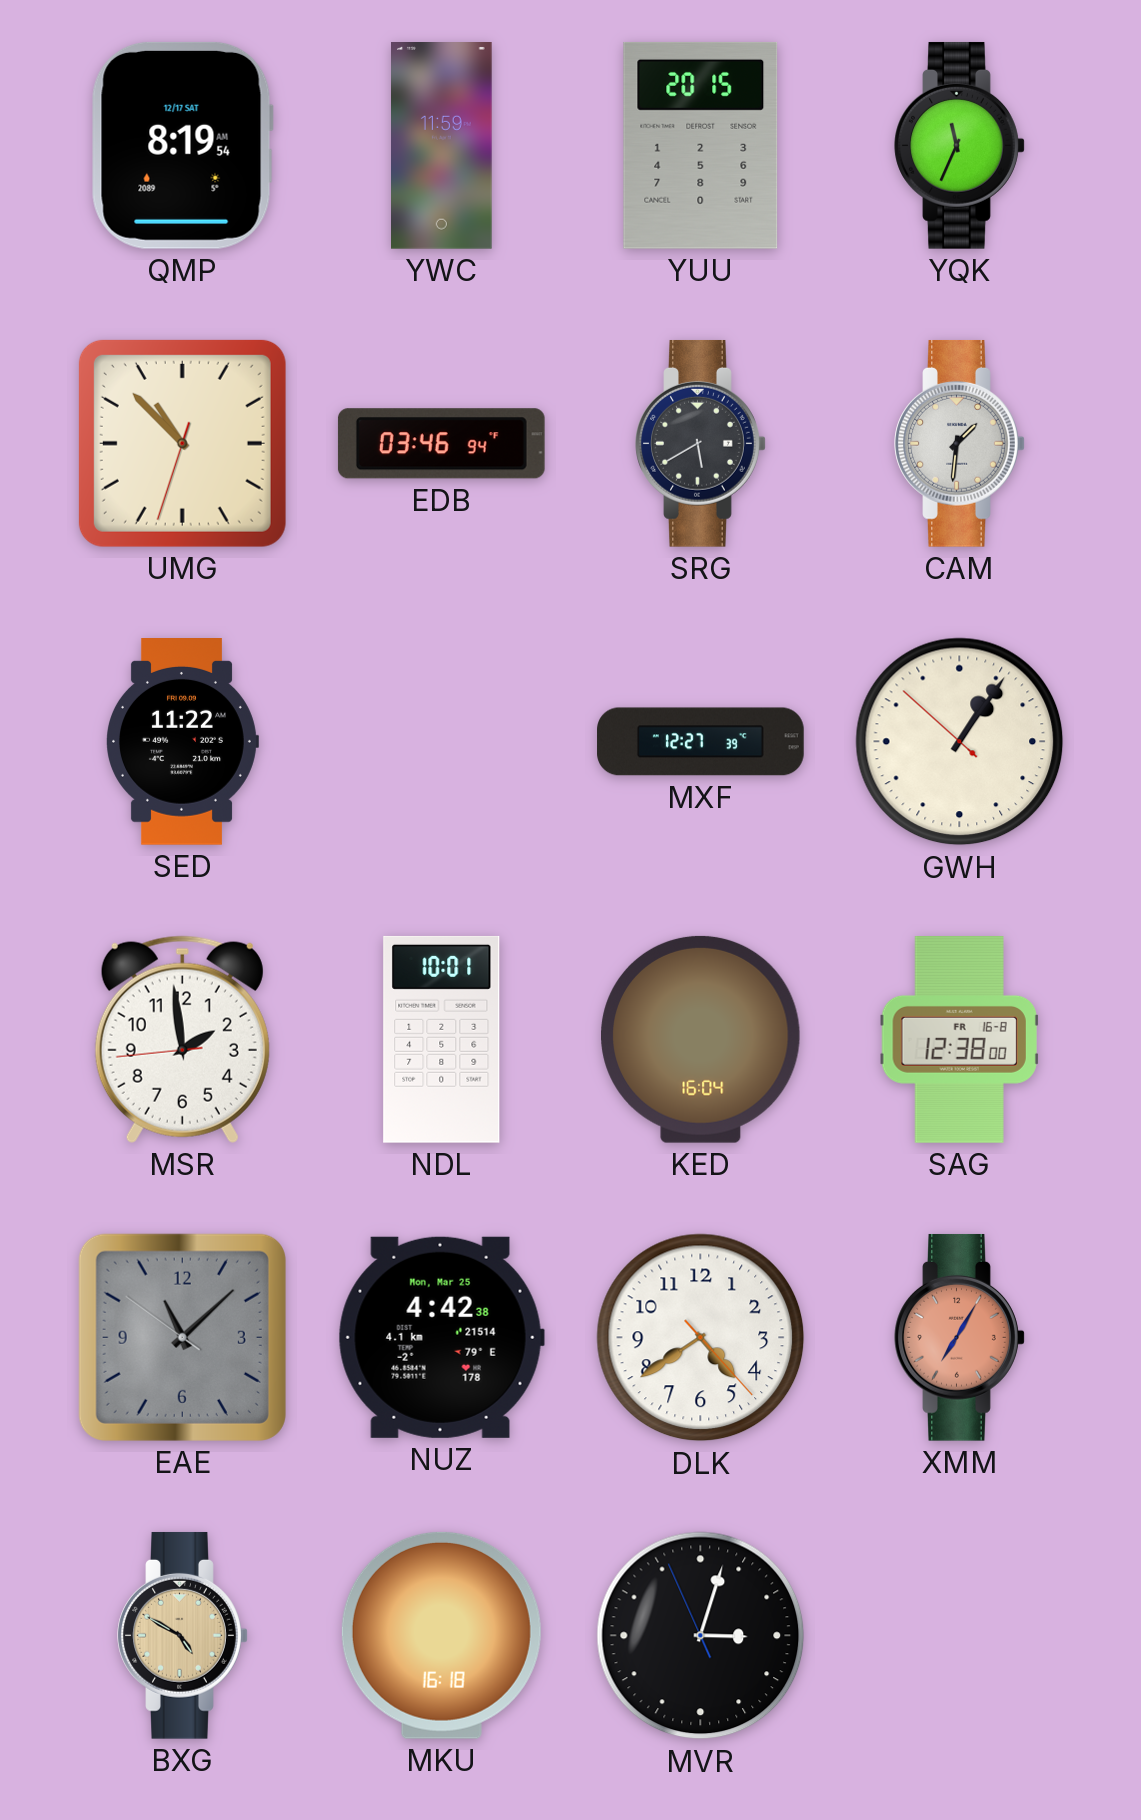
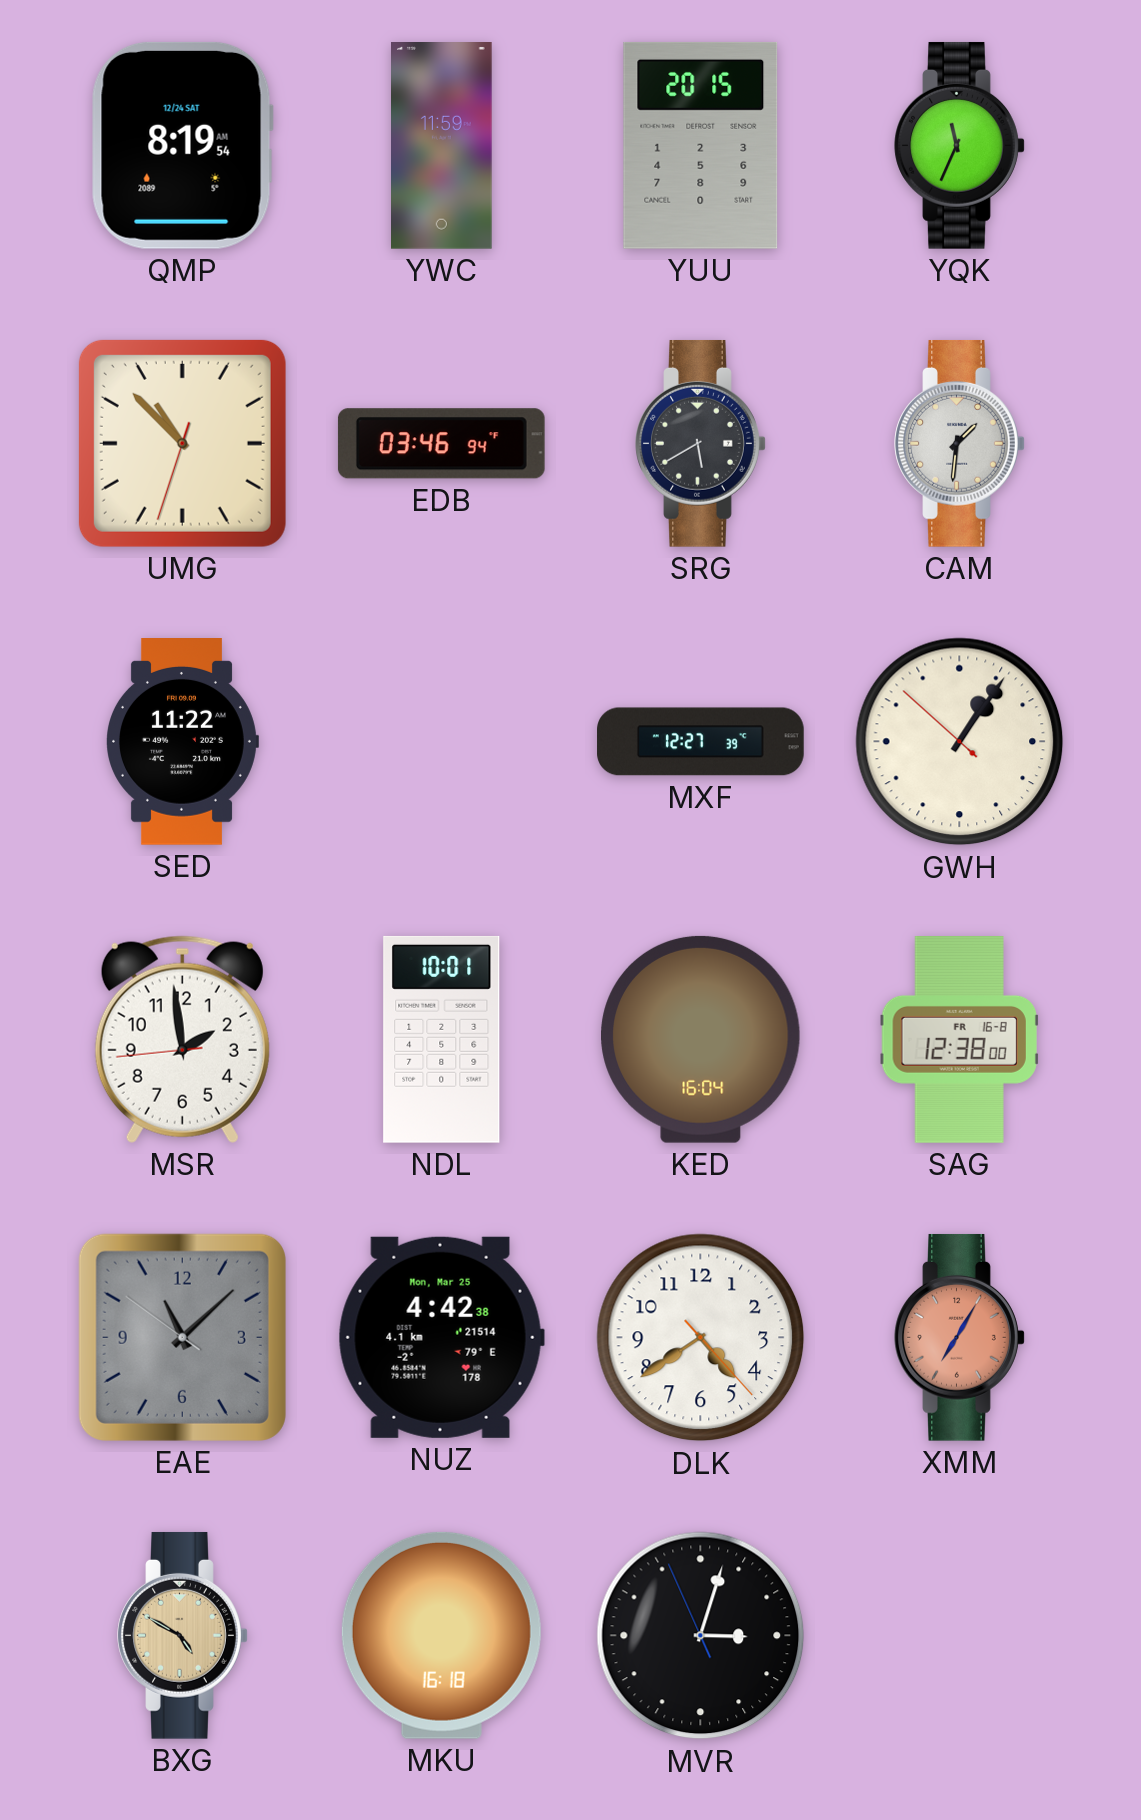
QMP date: 12/17 SAT -> 12/24 SAT
